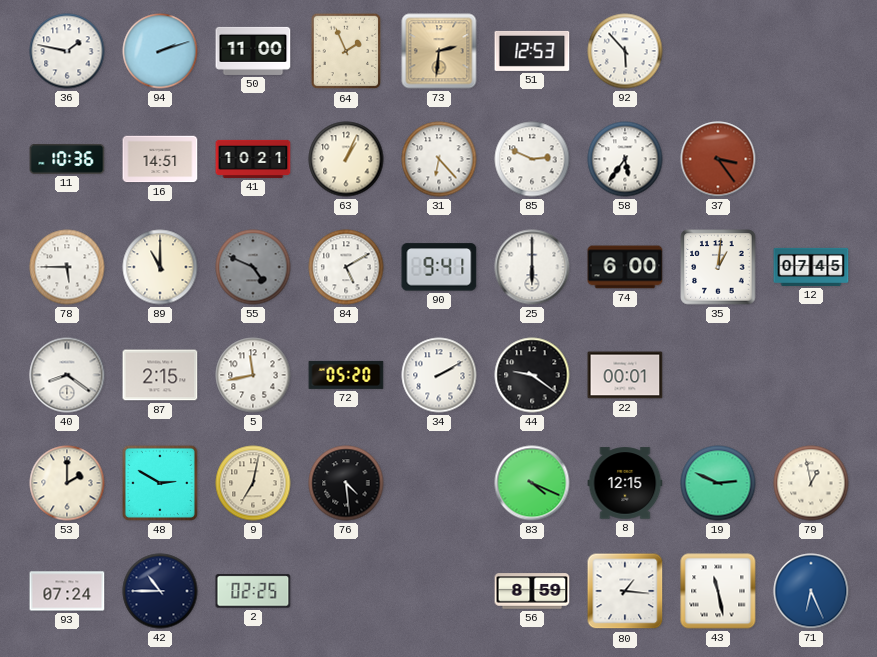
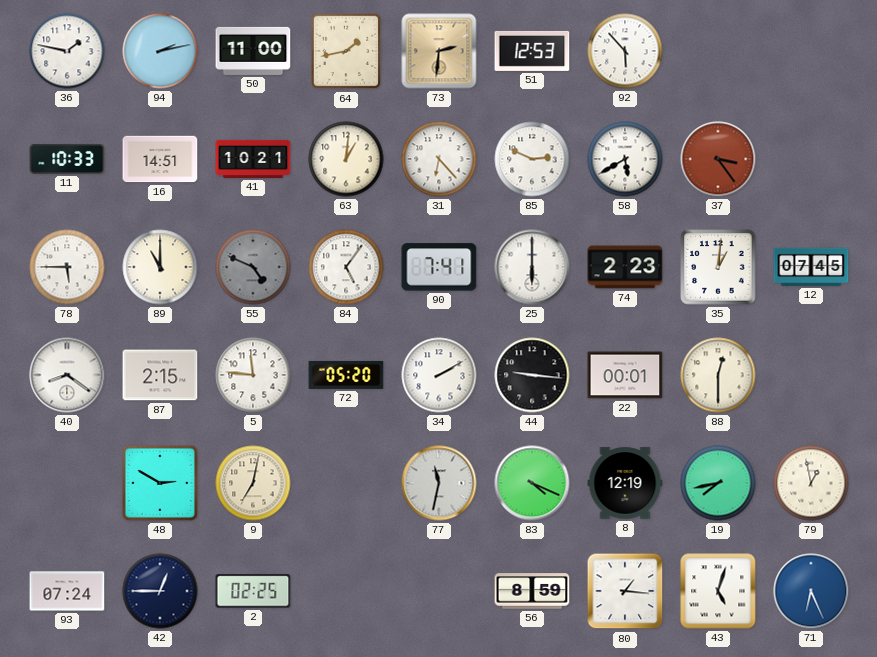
94: 2:12 -> 2:13
64: 1:56 -> 1:43
11: 10:36 -> 10:33
63: 1:04 -> 1:01
58: 5:36 -> 5:40
84: 5:10 -> 5:06
90: 9:41 -> 7:41
74: 6:00 -> 2:23
5: 11:43 -> 11:46
44: 9:21 -> 9:16
88: none -> 12:30
53: 2:00 -> none
76: 4:29 -> none
77: none -> 11:32
8: 12:15 -> 12:19
19: 2:49 -> 7:43
42: 10:45 -> 12:45
43: 11:28 -> 5:03
